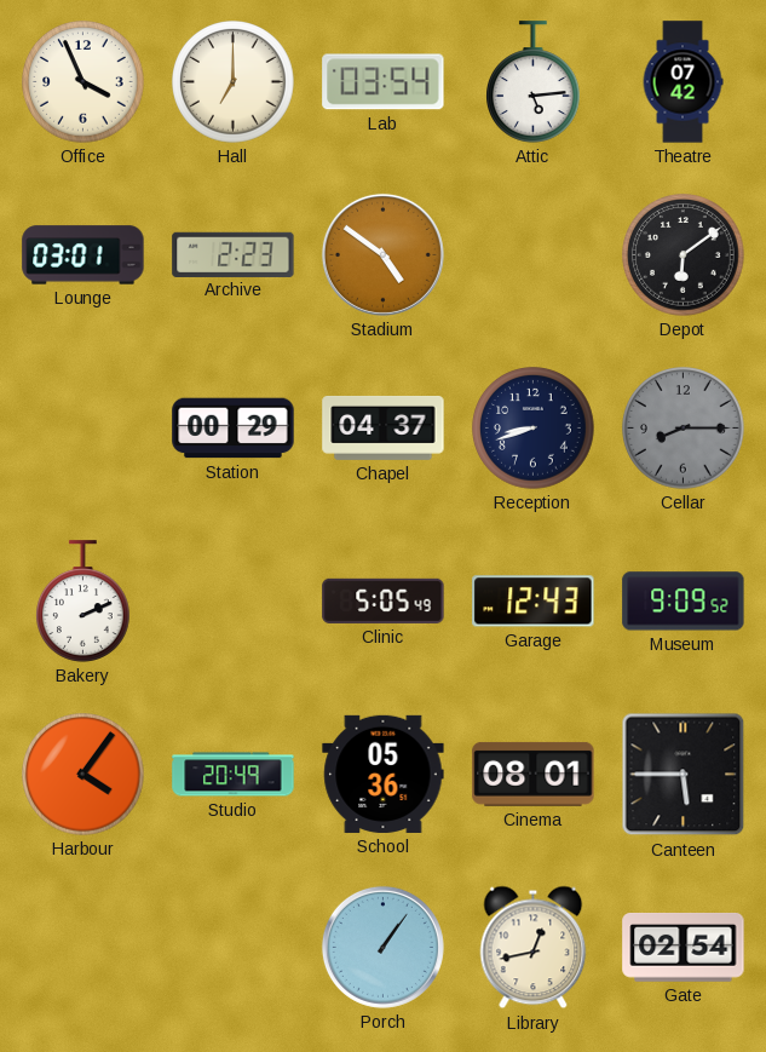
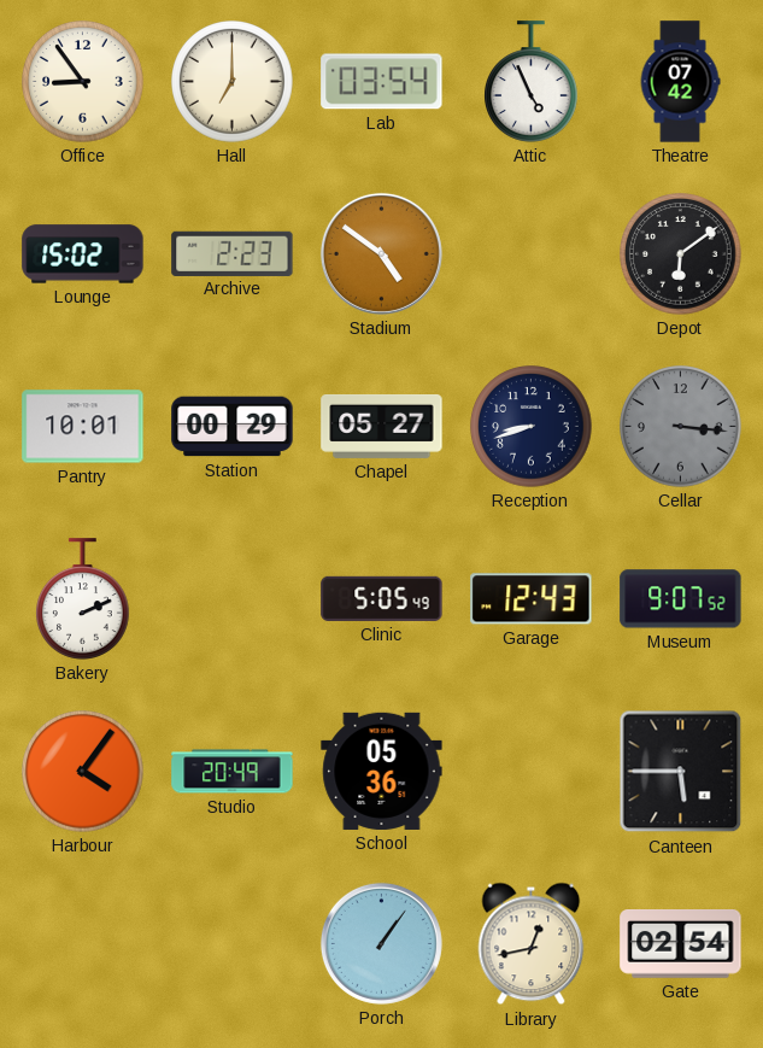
Office: 3:56 -> 8:54
Attic: 5:14 -> 4:56
Lounge: 03:01 -> 15:02
Pantry: none -> 10:01
Chapel: 04:37 -> 05:27
Cellar: 8:15 -> 3:16
Museum: 9:09 -> 9:07
Cinema: 08:01 -> none
